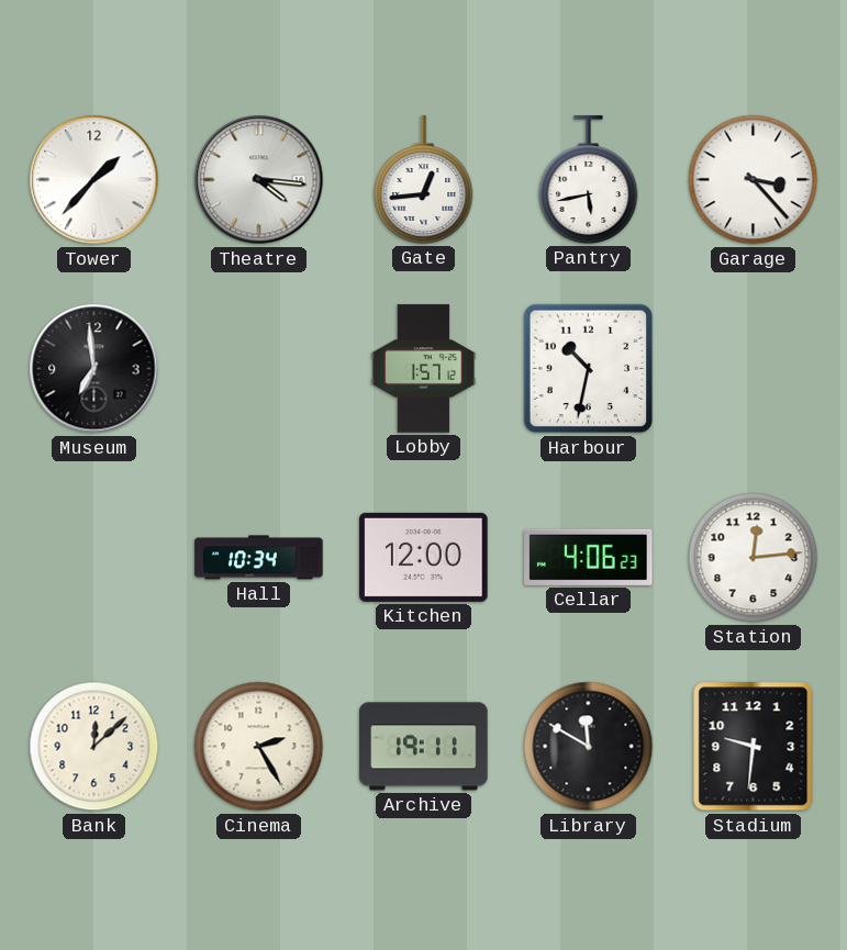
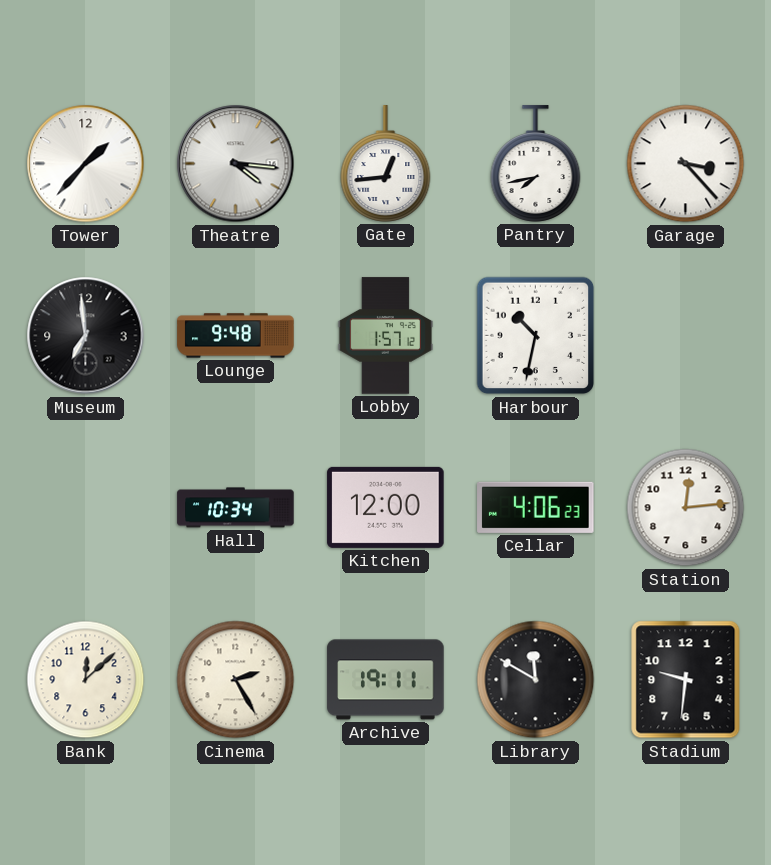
Pantry: 5:43 -> 7:43
Lounge: none -> 9:48
